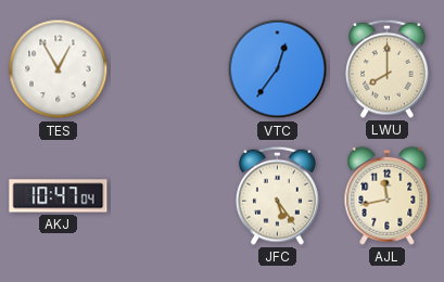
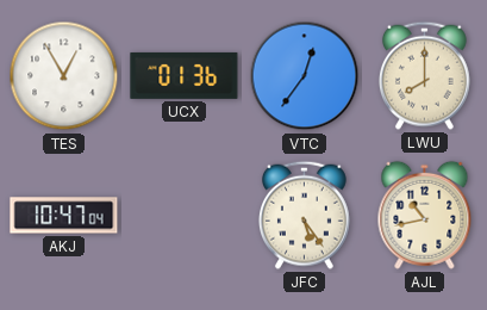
UCX: none -> 01:36
AJL: 11:43 -> 10:43
